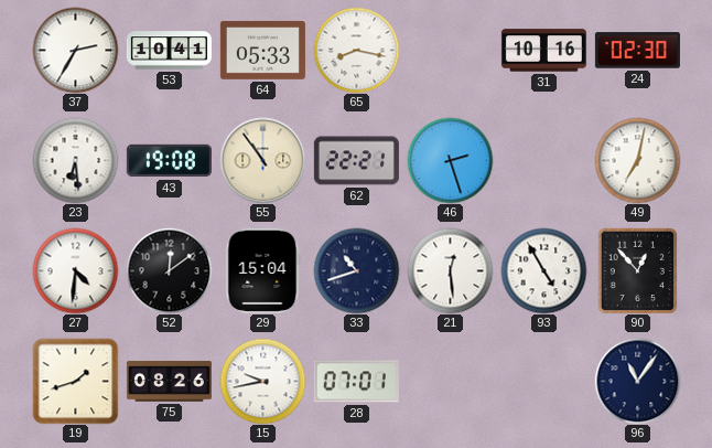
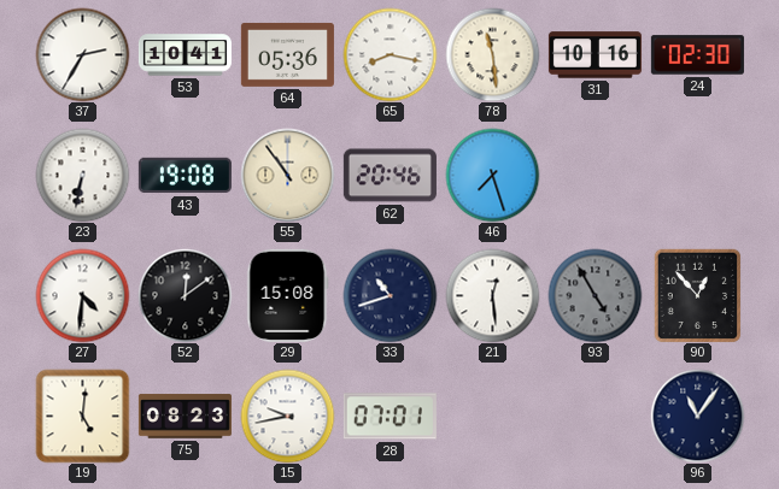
64: 05:33 -> 05:36
78: none -> 11:29
23: 6:29 -> 6:32
62: 22:21 -> 20:46
46: 2:27 -> 7:27
49: 7:02 -> none
29: 15:04 -> 15:08
93 dial: white -> grey
19: 1:42 -> 5:01
75: 08:26 -> 08:23
